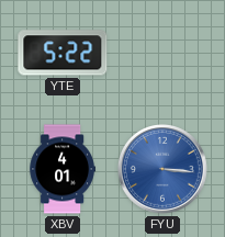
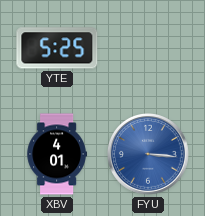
YTE: 5:22 -> 5:25
